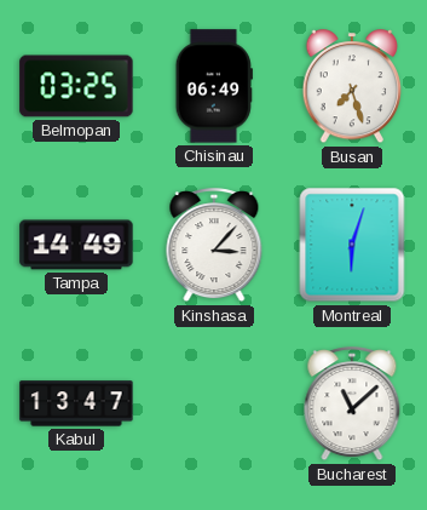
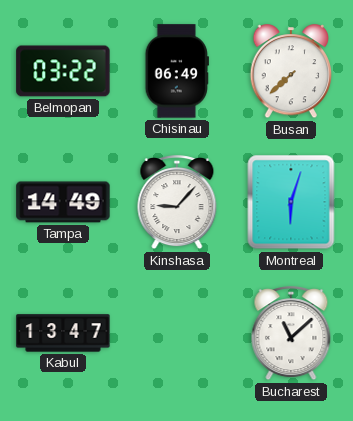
Belmopan: 03:25 -> 03:22
Busan: 7:27 -> 7:38
Kinshasa: 3:07 -> 9:07
